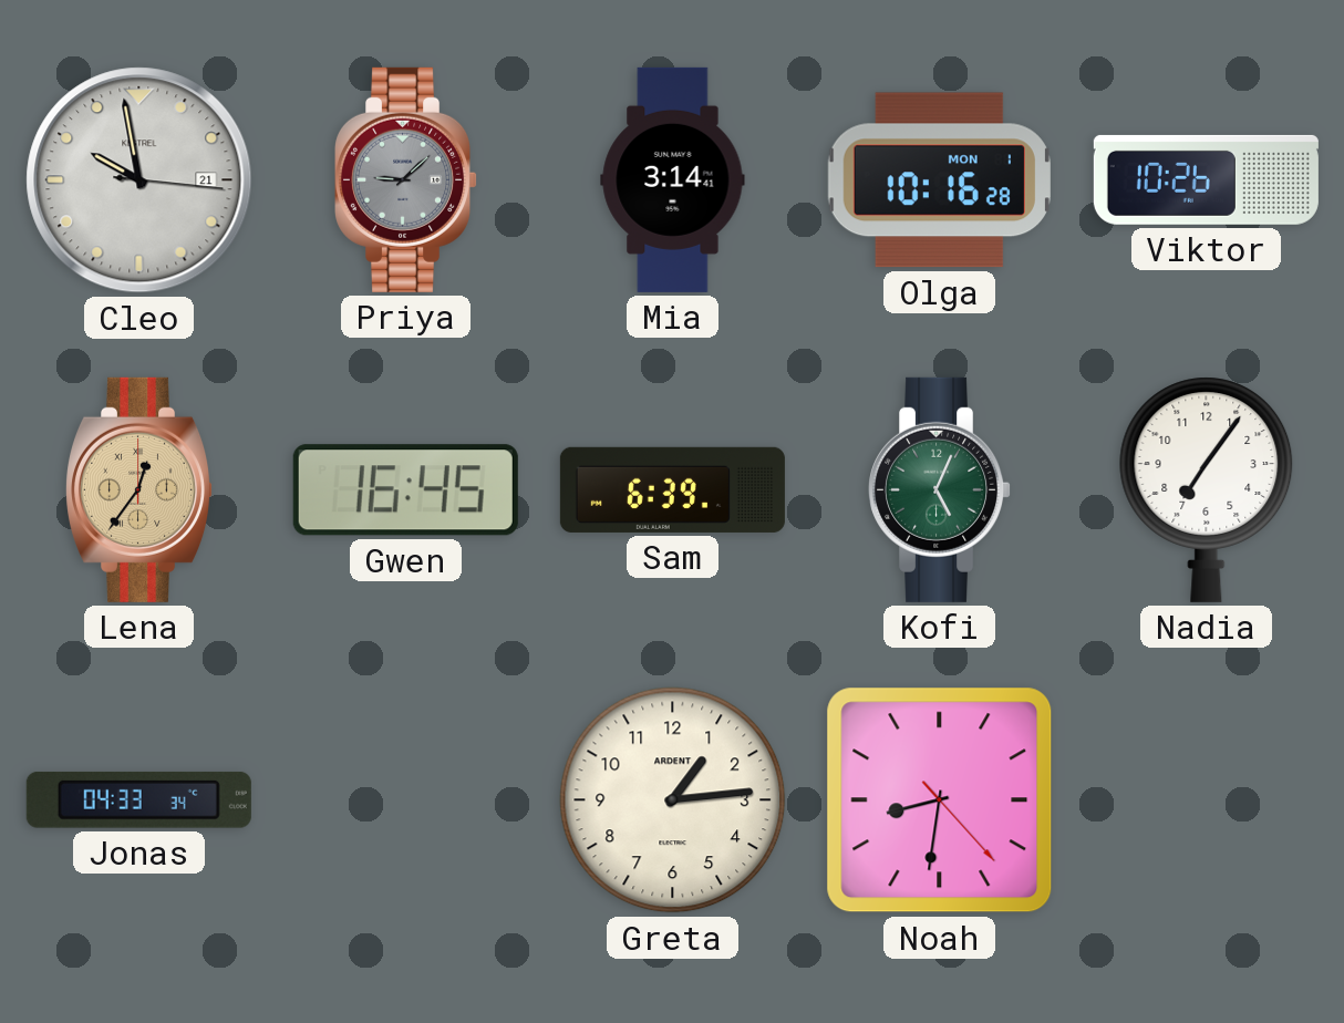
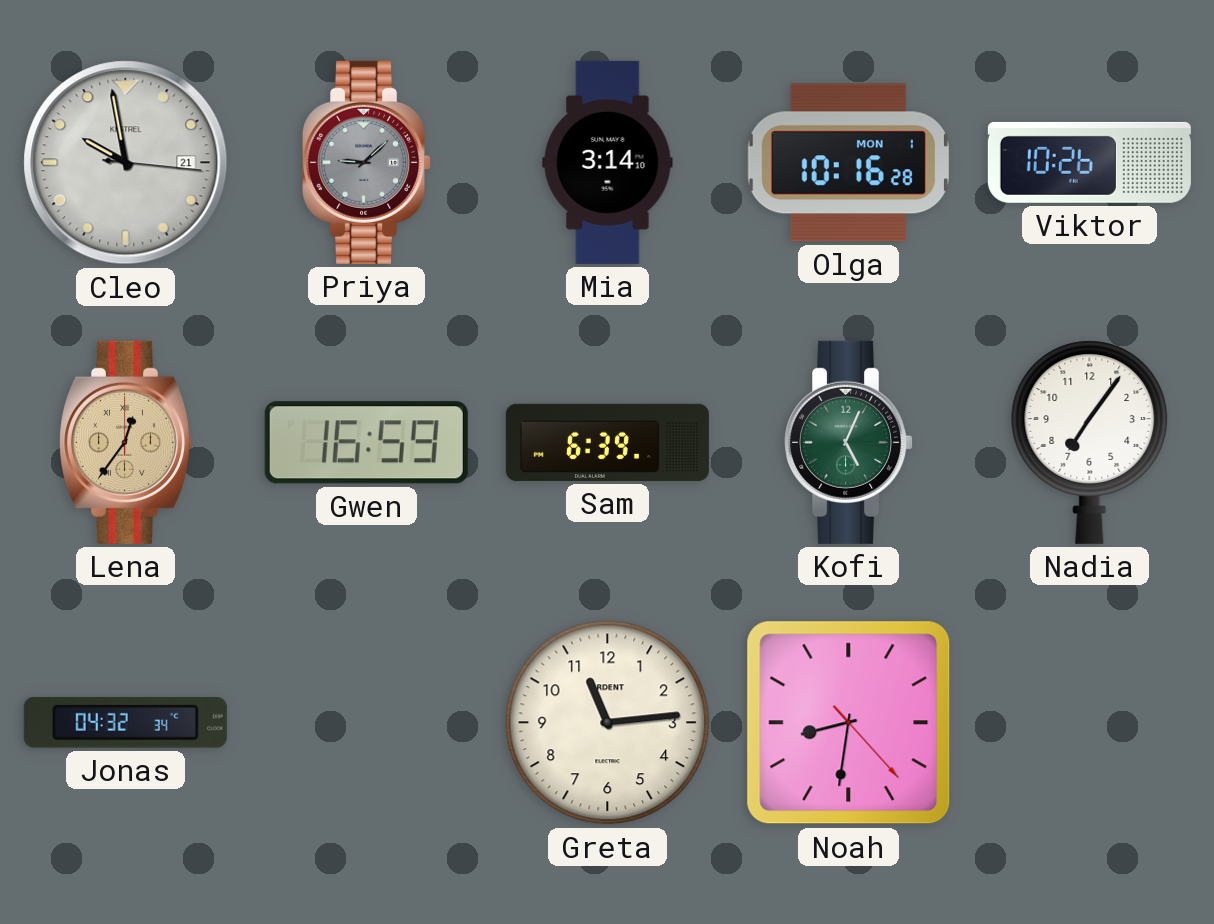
Mia: 3:14:41 -> 3:14:10
Gwen: 16:45 -> 16:59
Jonas: 04:33 -> 04:32
Greta: 1:14 -> 11:14
